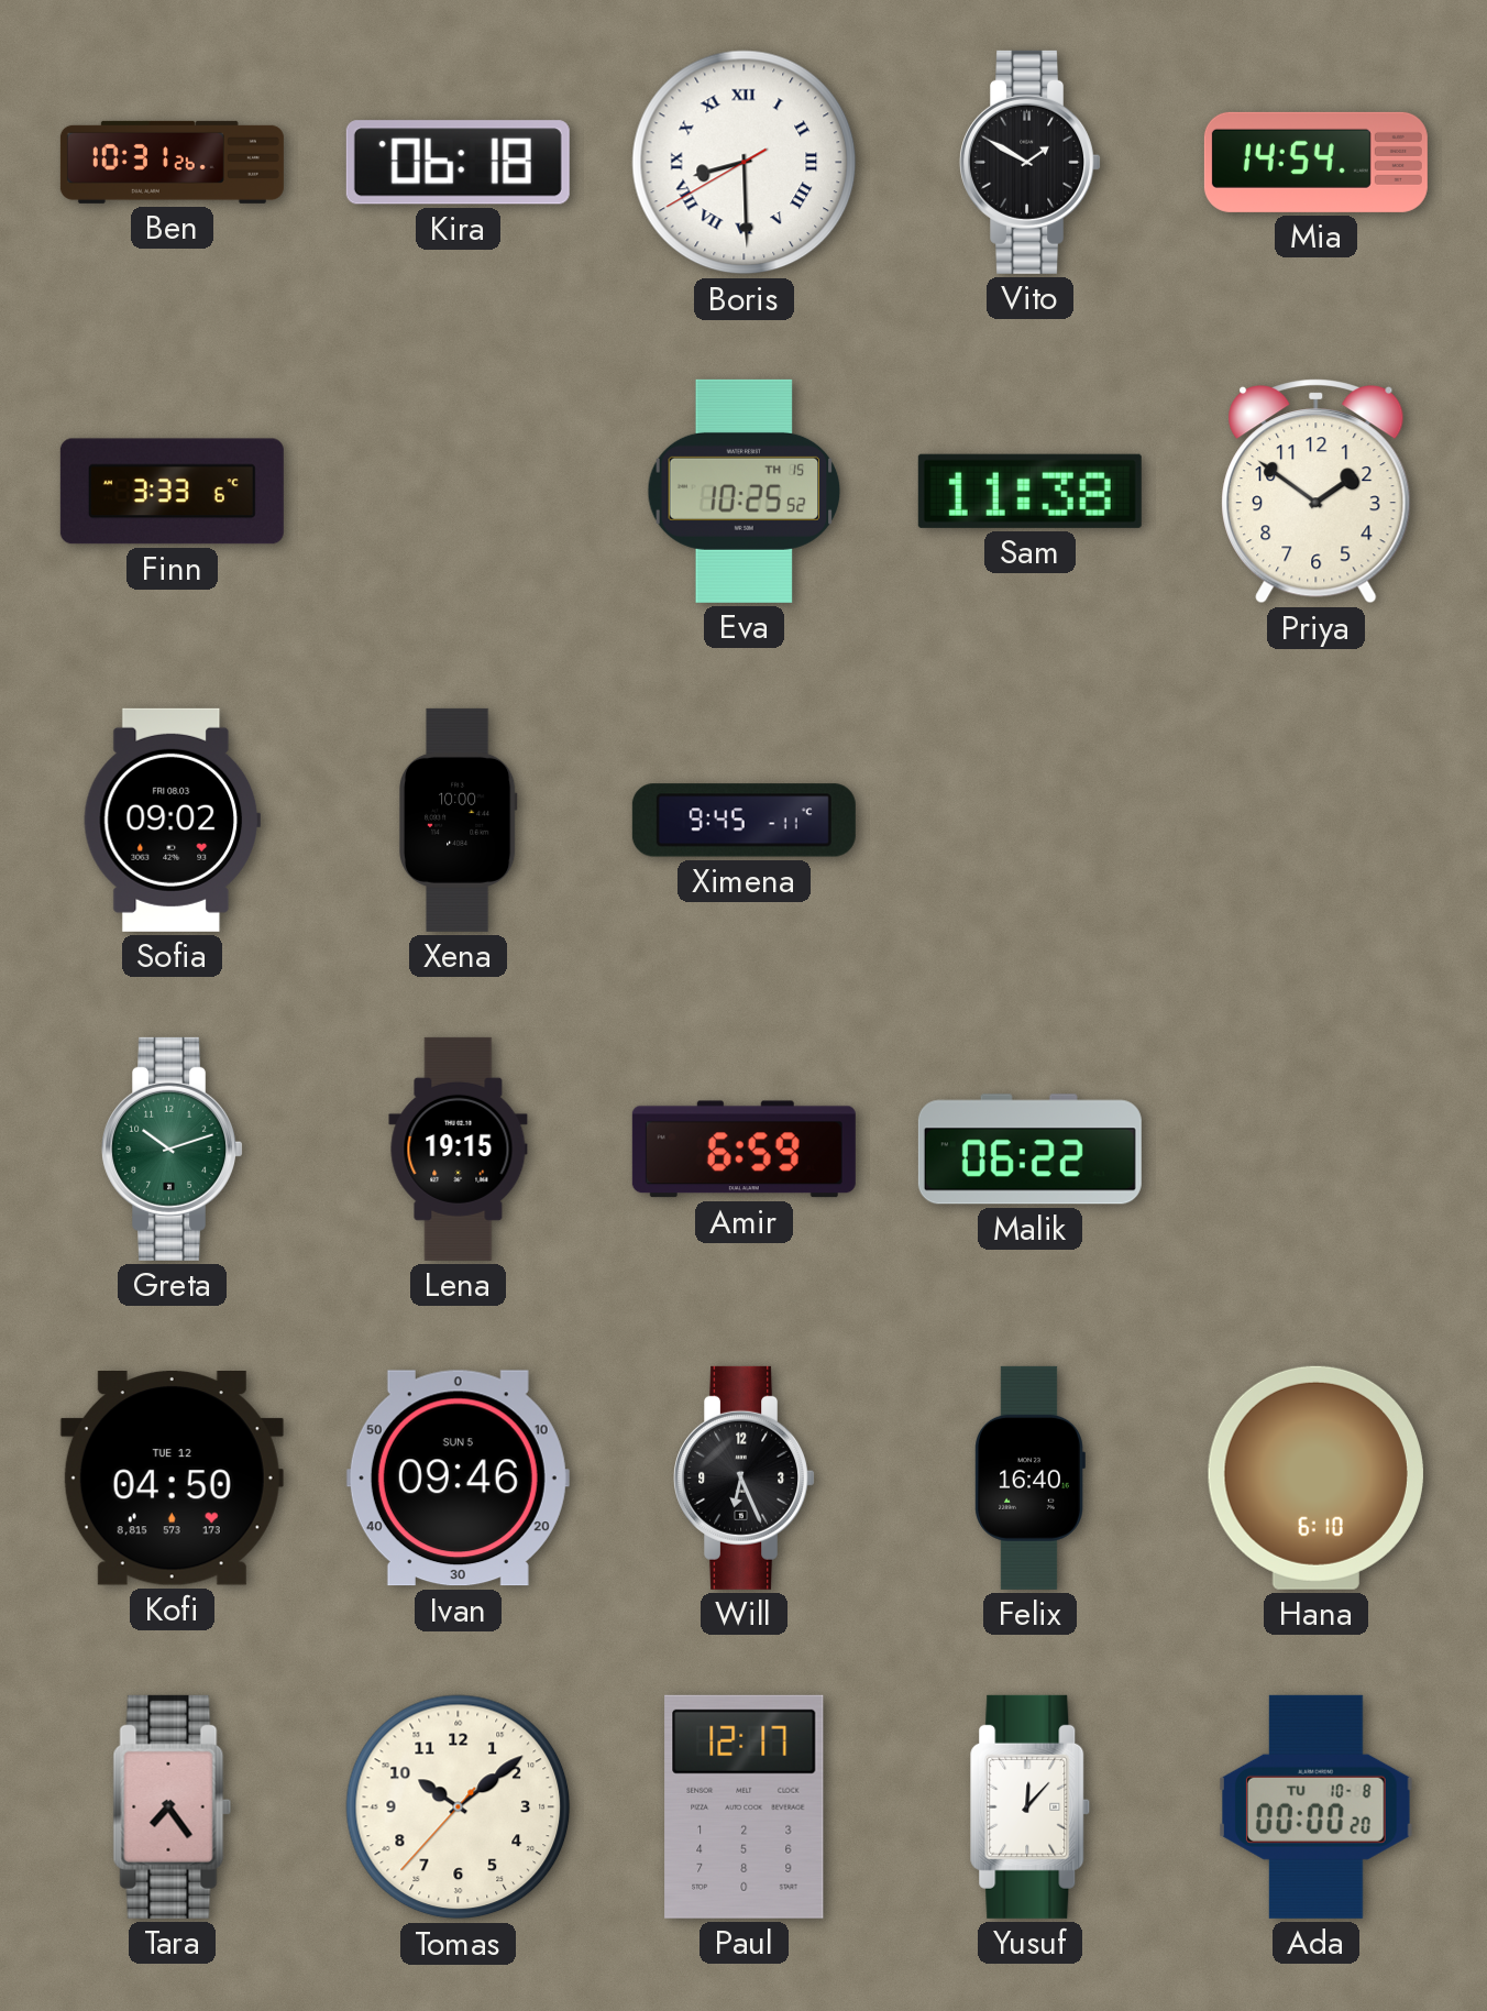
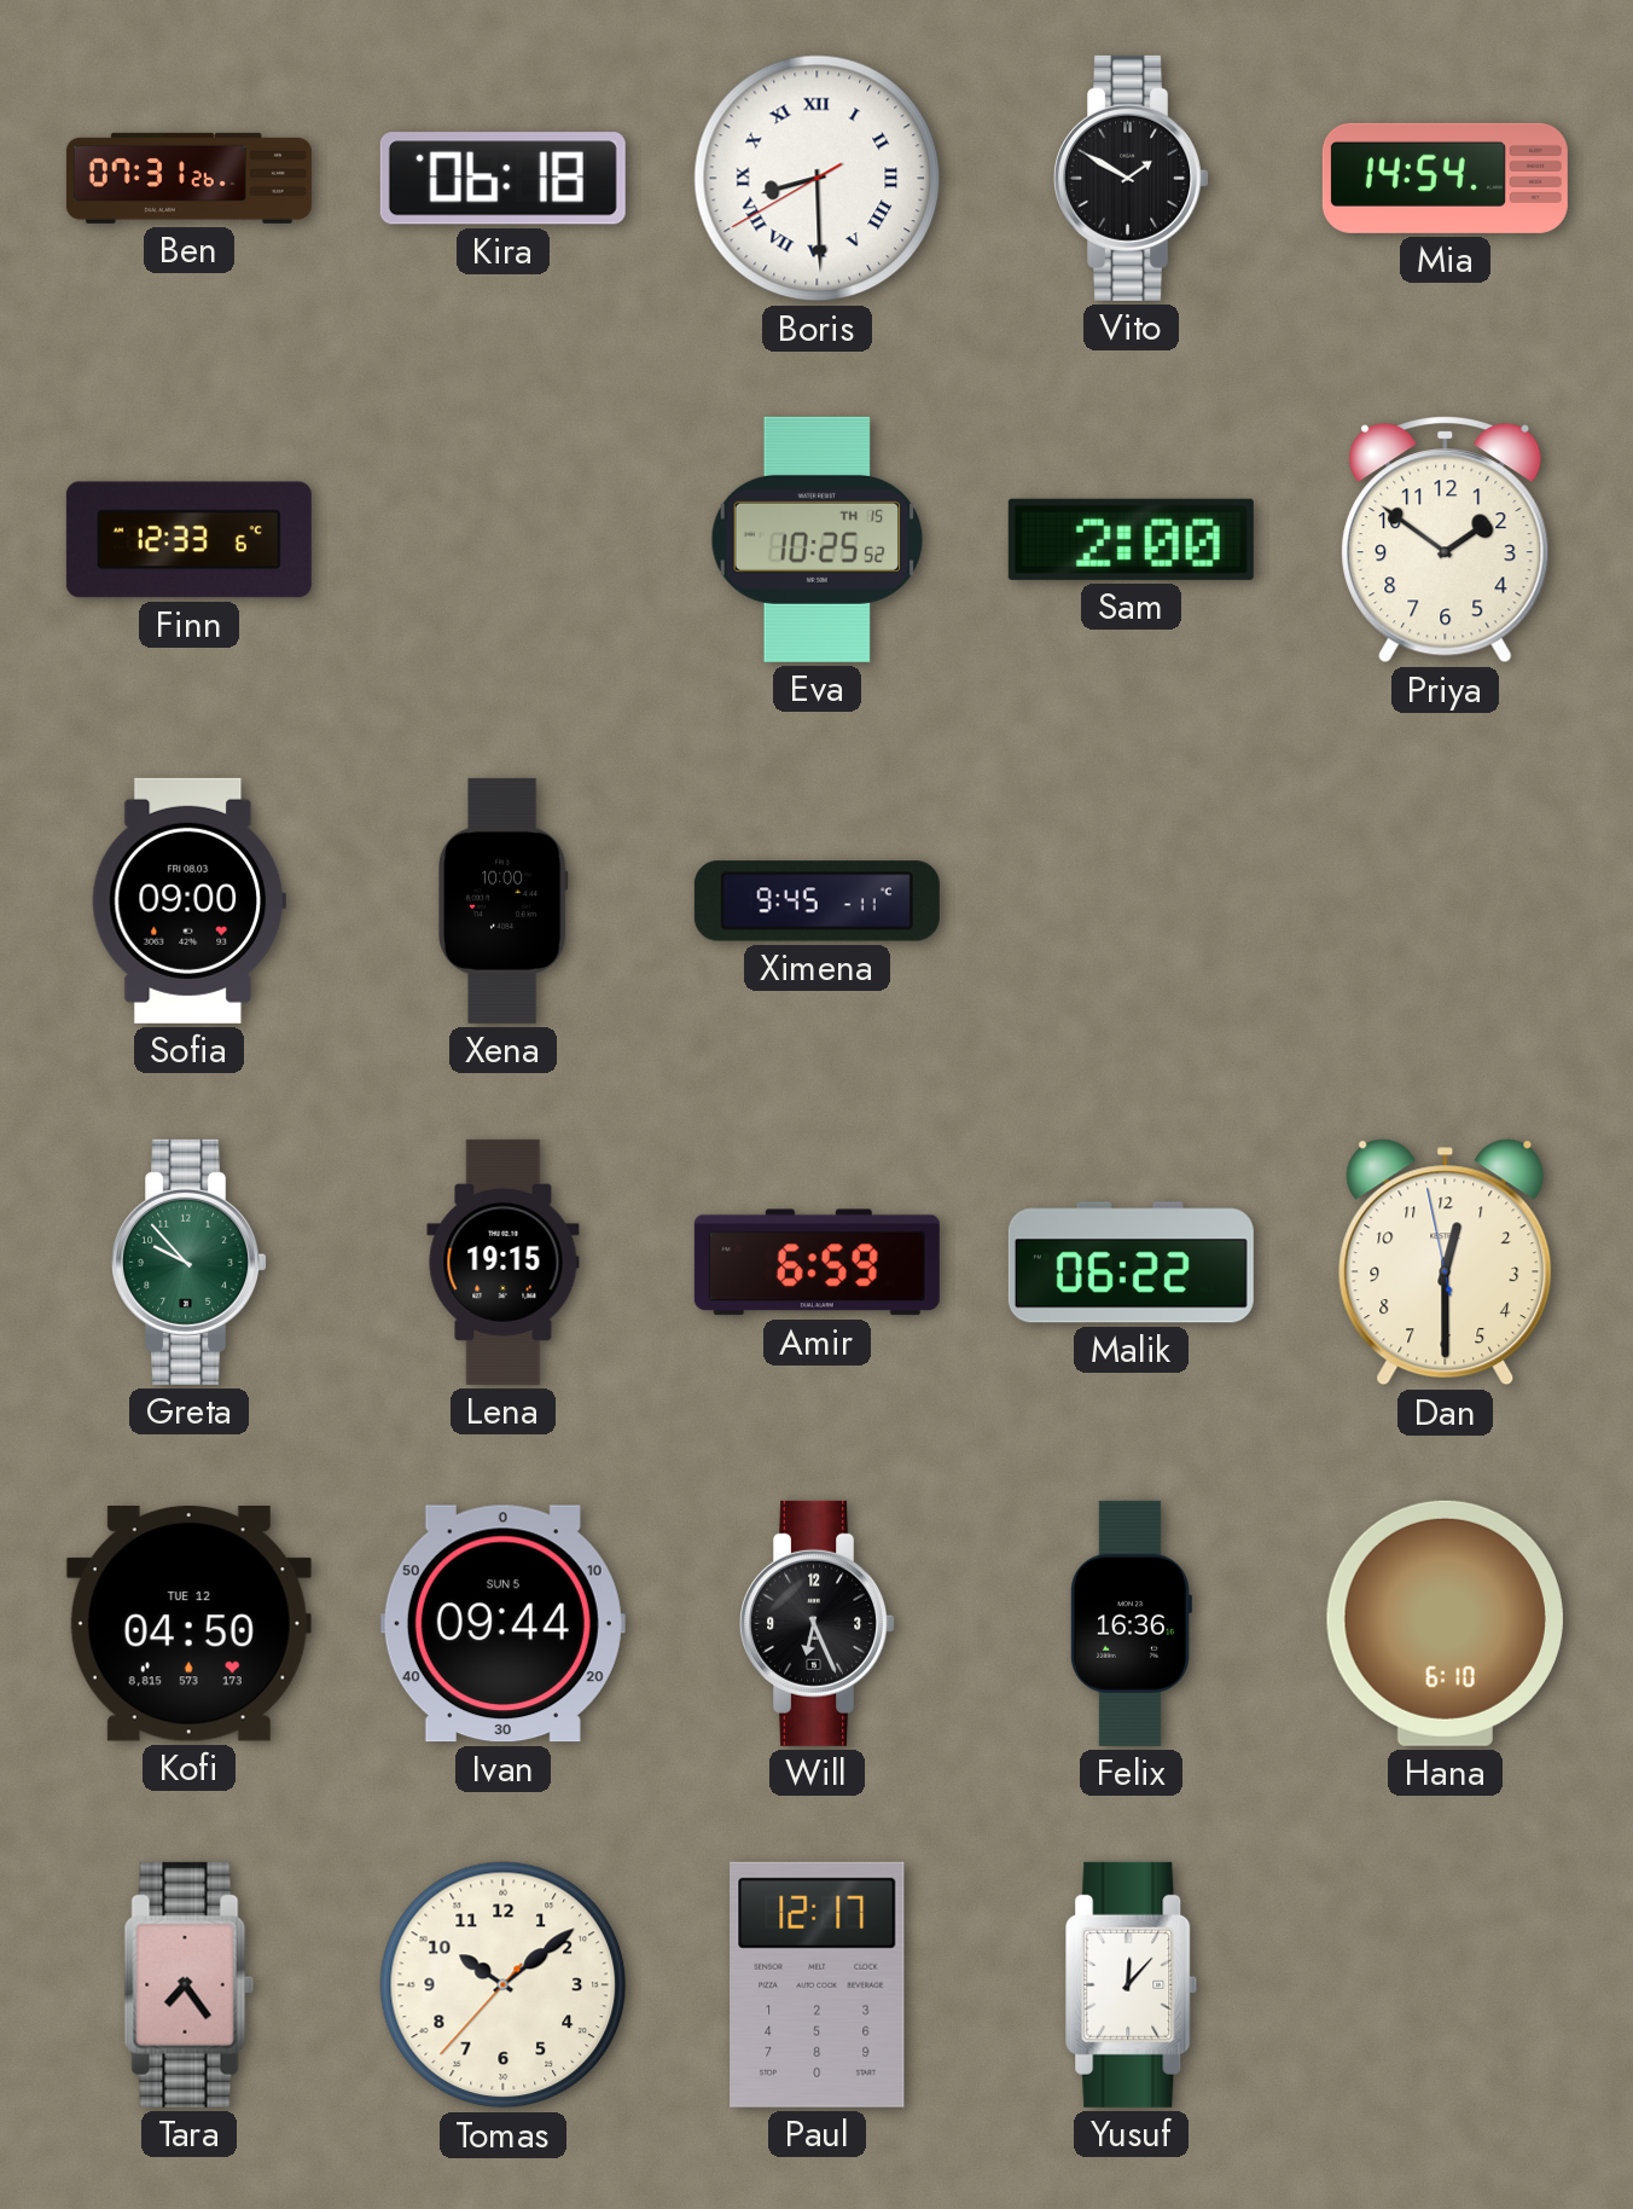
Ben: 10:31 -> 07:31
Finn: 3:33 -> 12:33
Sam: 11:38 -> 2:00
Sofia: 09:02 -> 09:00
Greta: 10:12 -> 9:53
Dan: none -> 12:29
Ivan: 09:46 -> 09:44
Felix: 16:40 -> 16:36
Ada: 00:00 -> none
